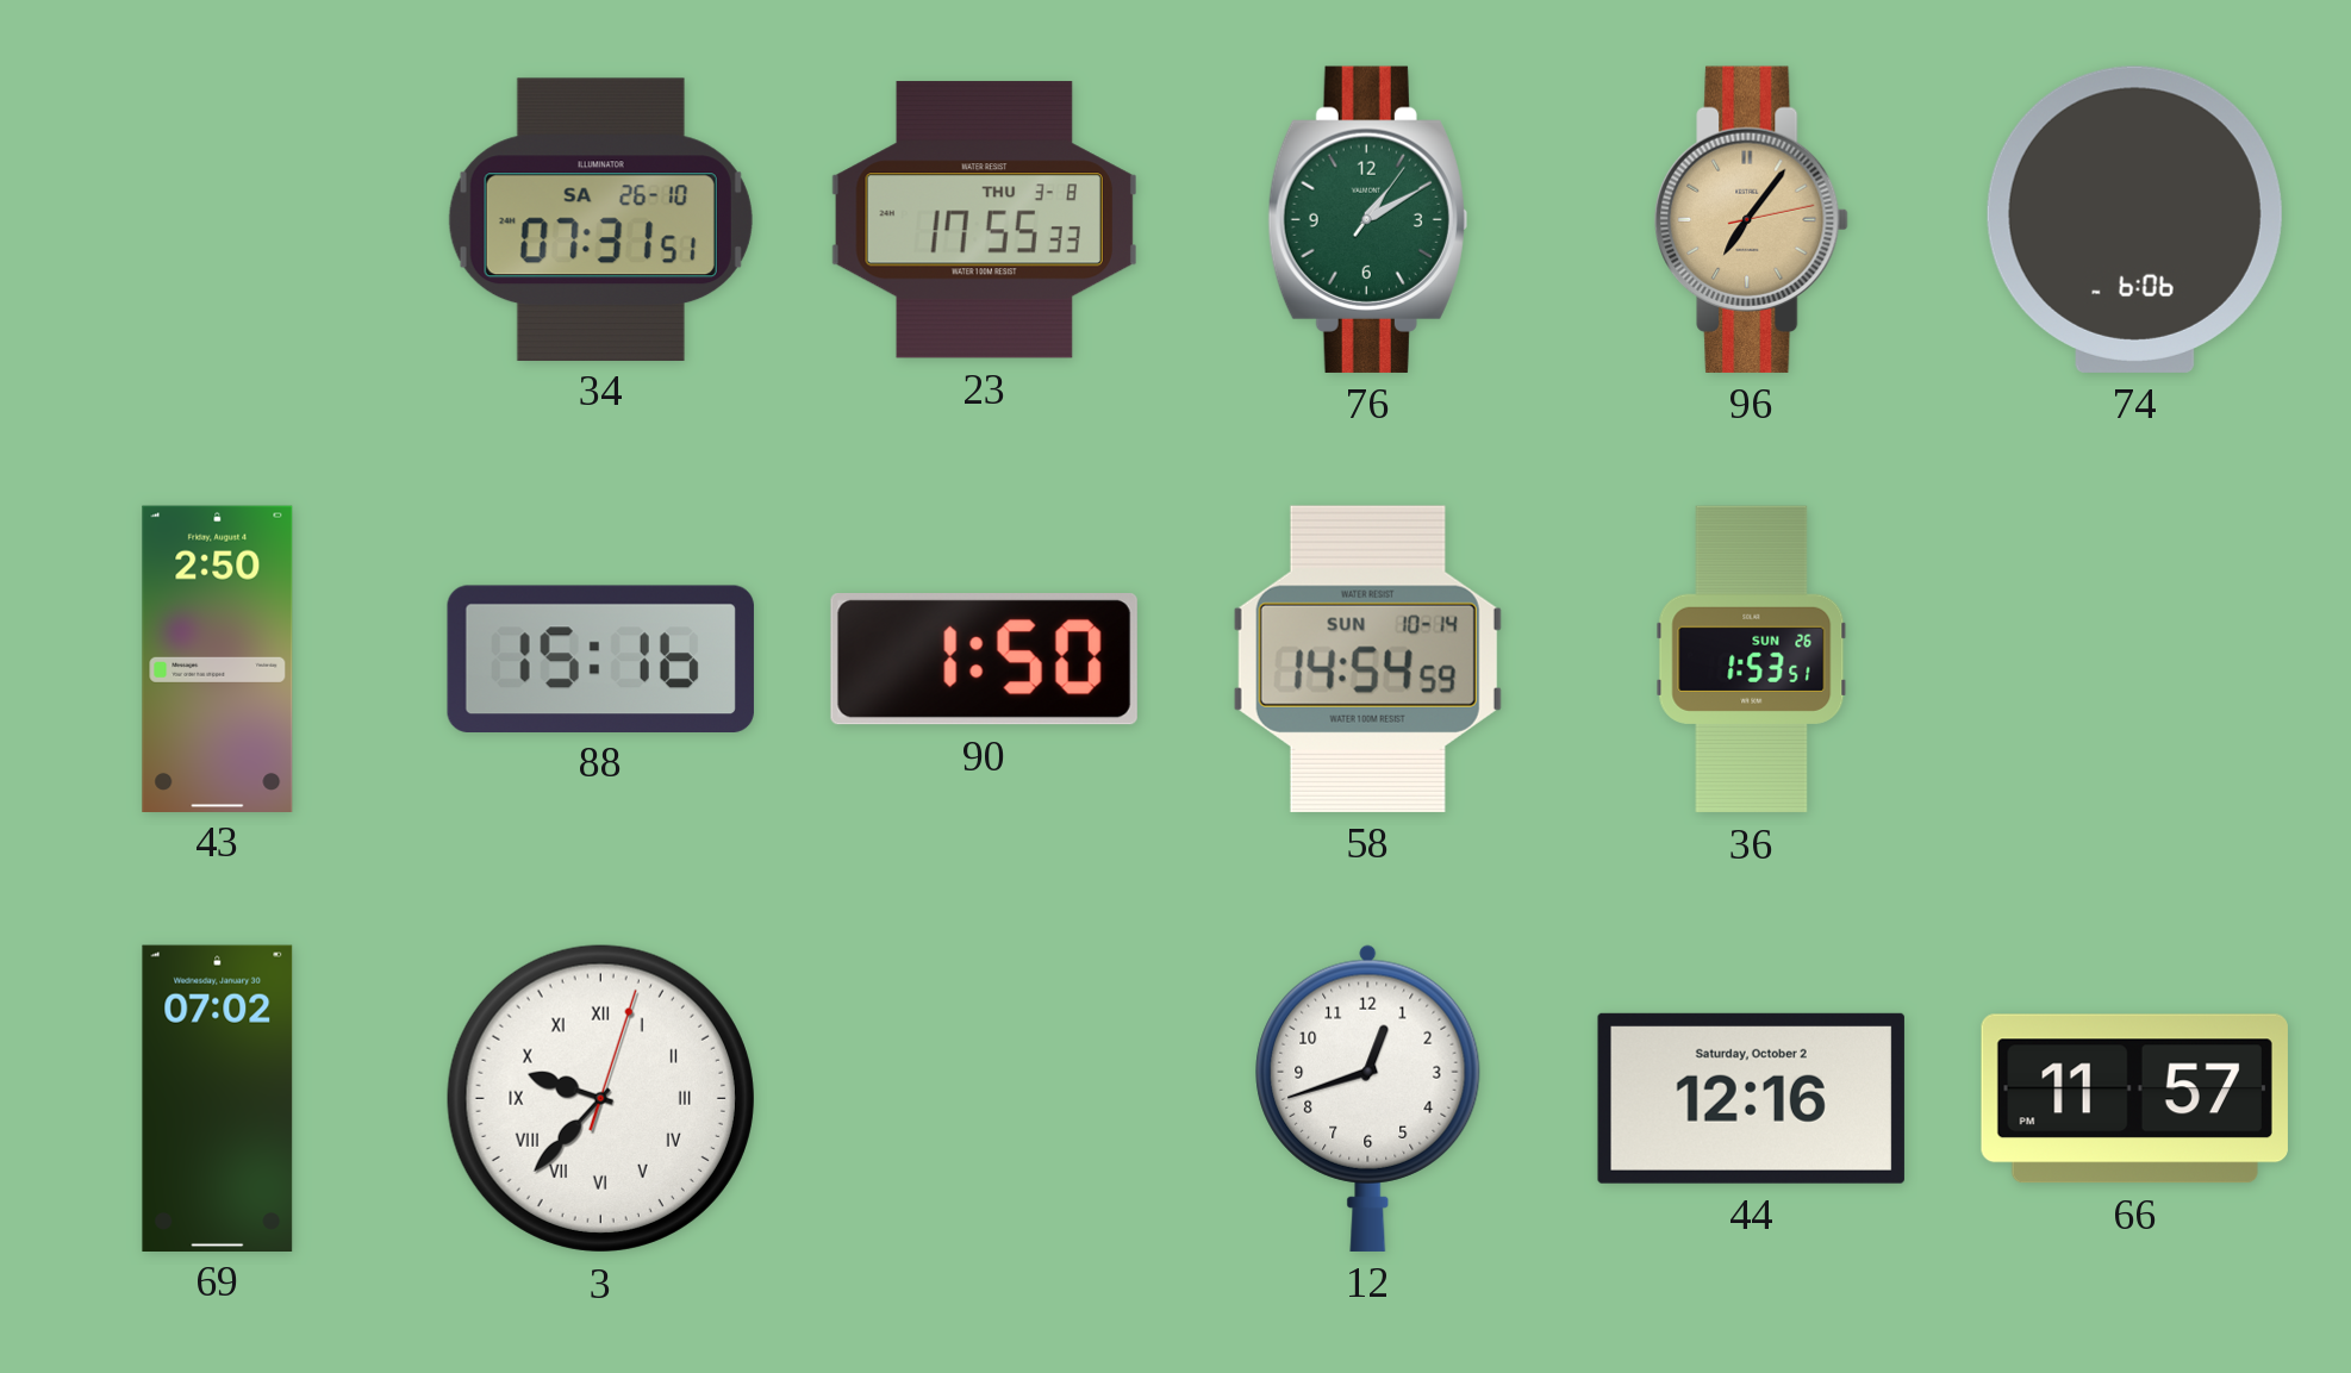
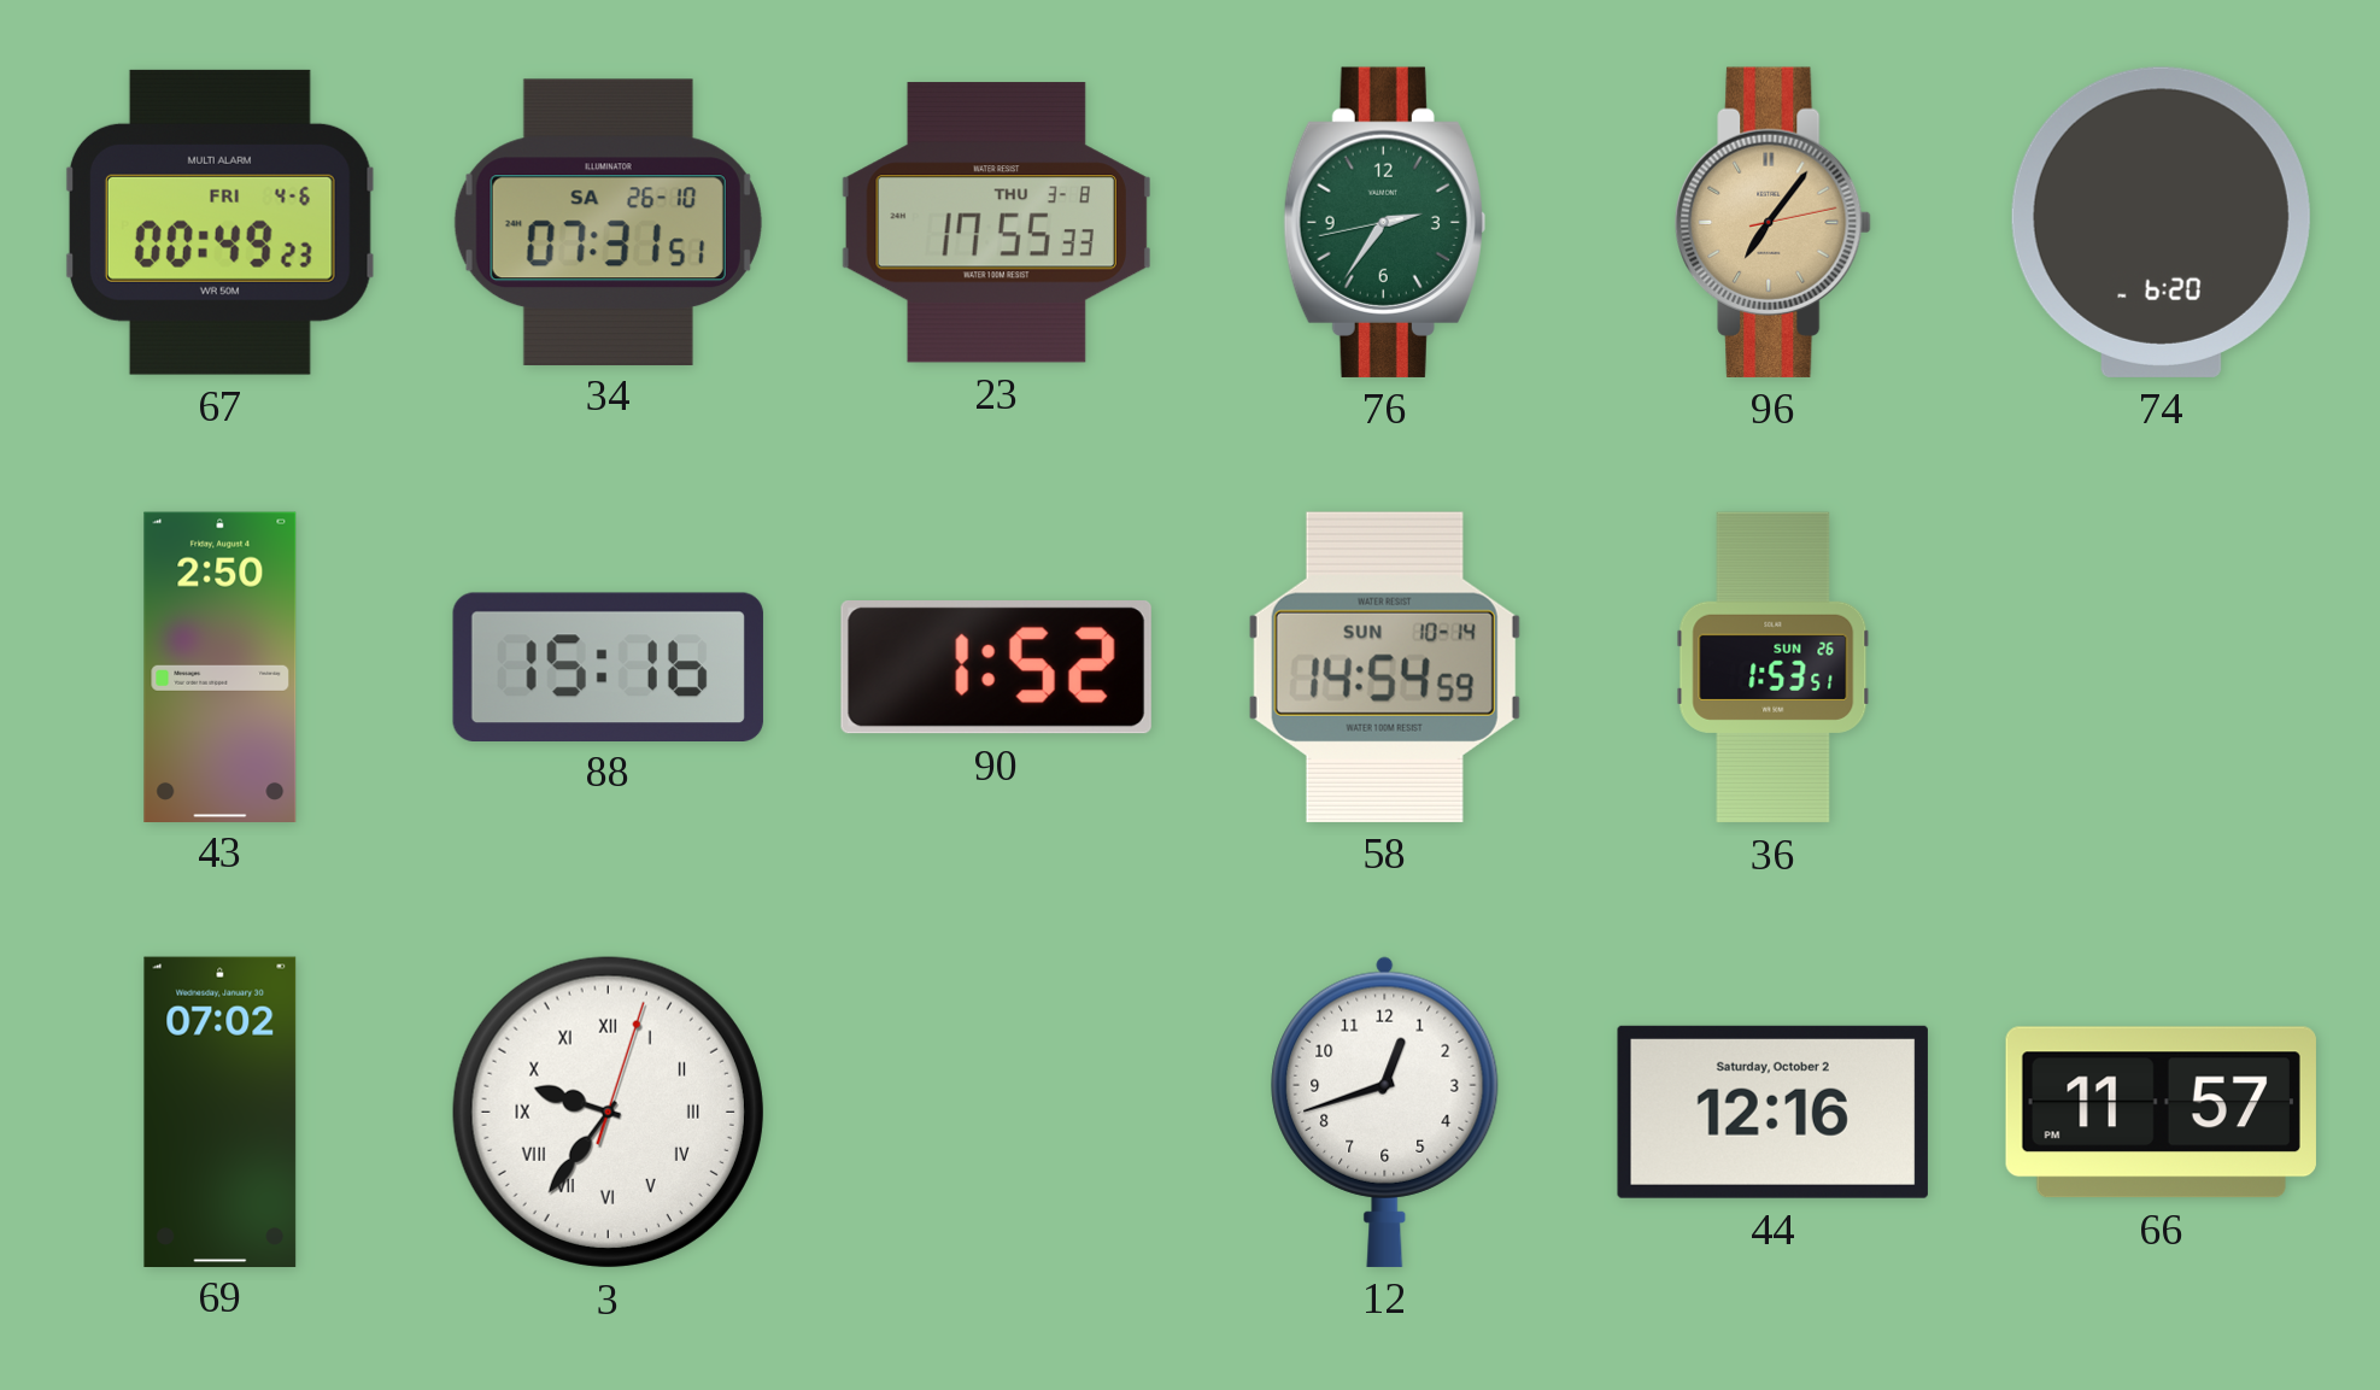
67: none -> 00:49
76: 1:10 -> 2:35
74: 6:06 -> 6:20
90: 1:50 -> 1:52
3: 9:37 -> 9:36
